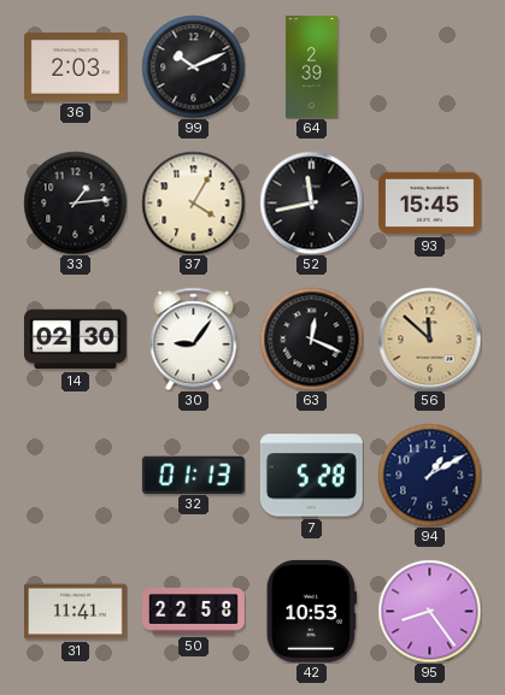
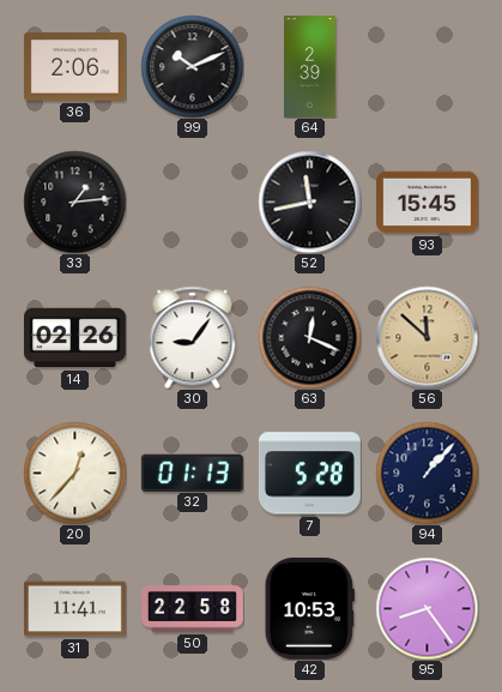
36: 2:03 -> 2:06
37: 4:05 -> none
14: 02:30 -> 02:26
20: none -> 12:37
94: 1:10 -> 1:07
